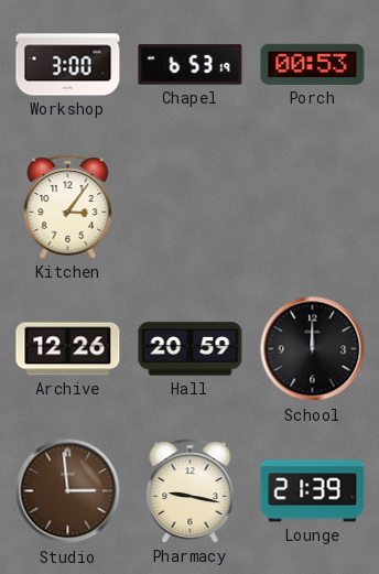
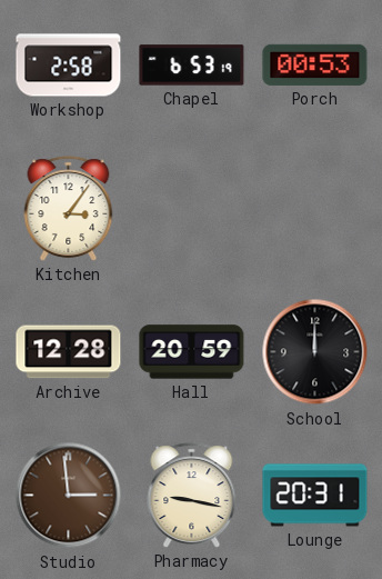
Workshop: 3:00 -> 2:58
Archive: 12:26 -> 12:28
Lounge: 21:39 -> 20:31
